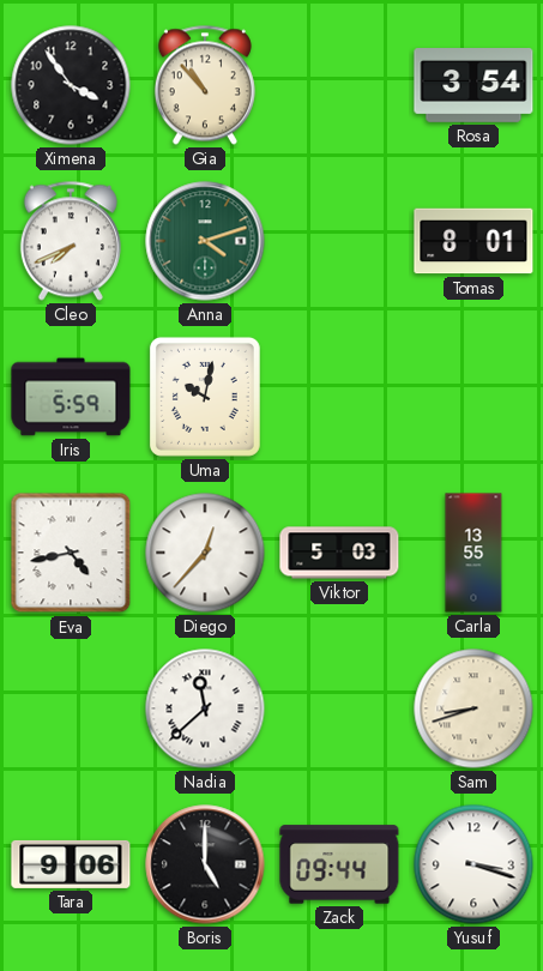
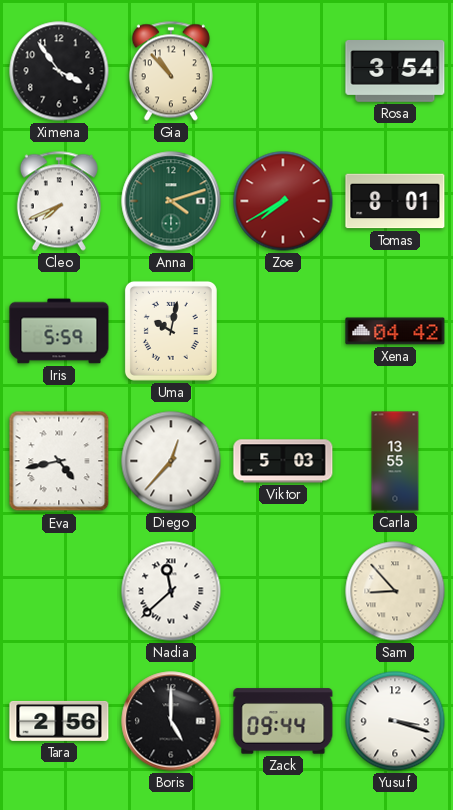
Zoe: none -> 7:40
Xena: none -> 04:42
Sam: 8:42 -> 8:53
Tara: 9:06 -> 2:56
